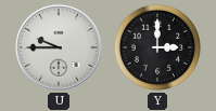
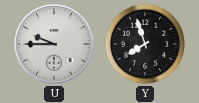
Y: 3:00 -> 7:57
